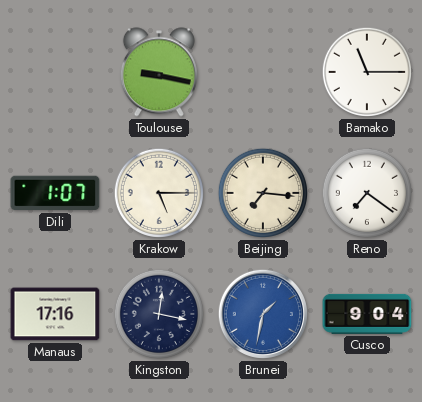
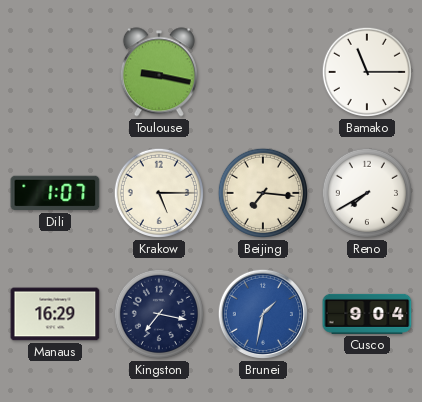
Reno: 7:21 -> 7:40
Manaus: 17:16 -> 16:29
Kingston: 12:17 -> 7:17
